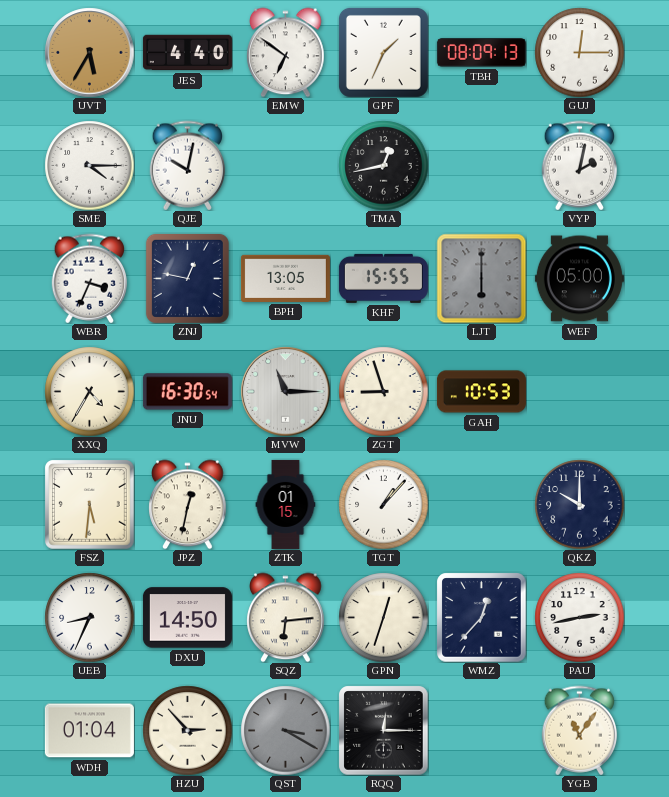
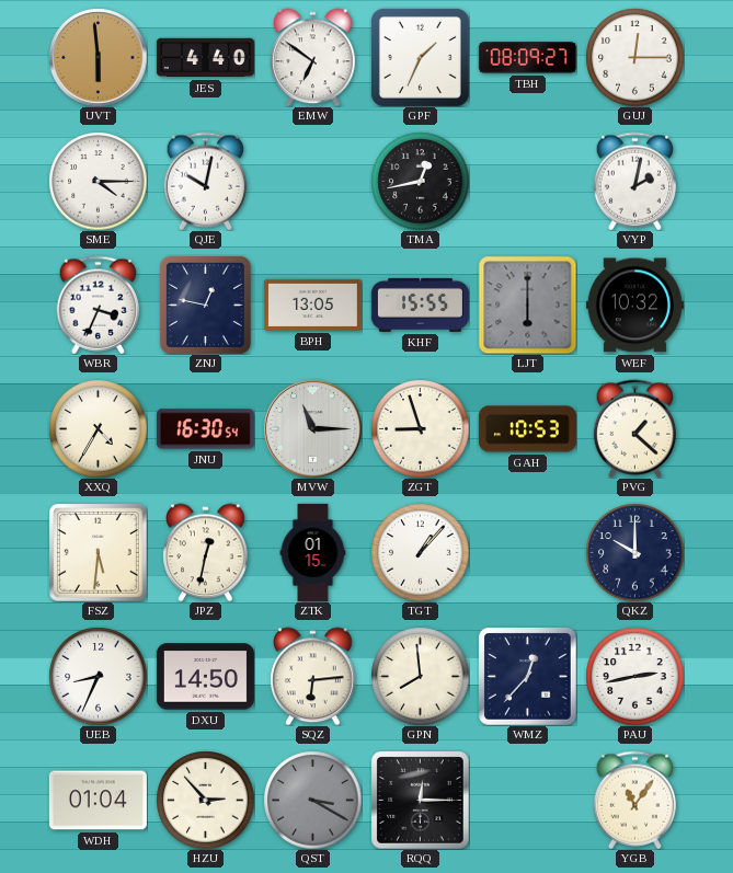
UVT: 5:35 -> 5:59
TBH: 08:09:13 -> 08:09:27
WEF: 05:00 -> 10:32
PVG: none -> 1:22
GPN: 12:33 -> 7:59
